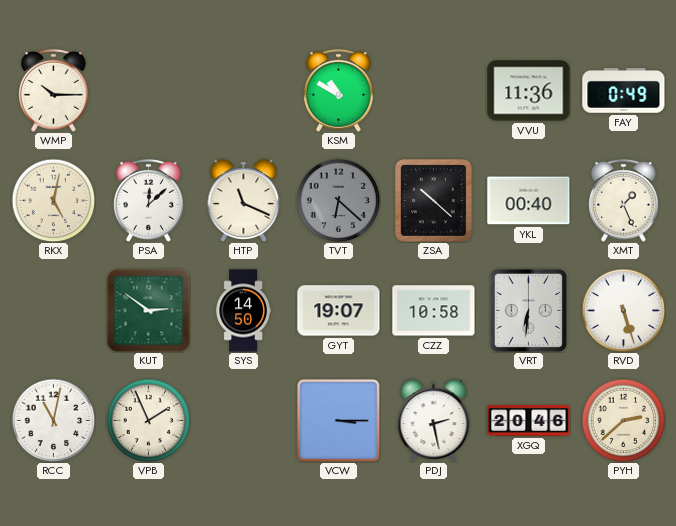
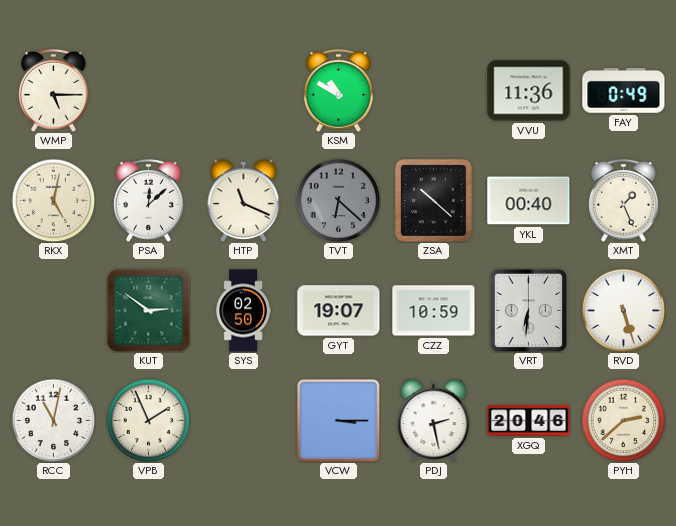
WMP: 10:15 -> 5:15
SYS: 14:50 -> 02:50
CZZ: 10:58 -> 10:59
